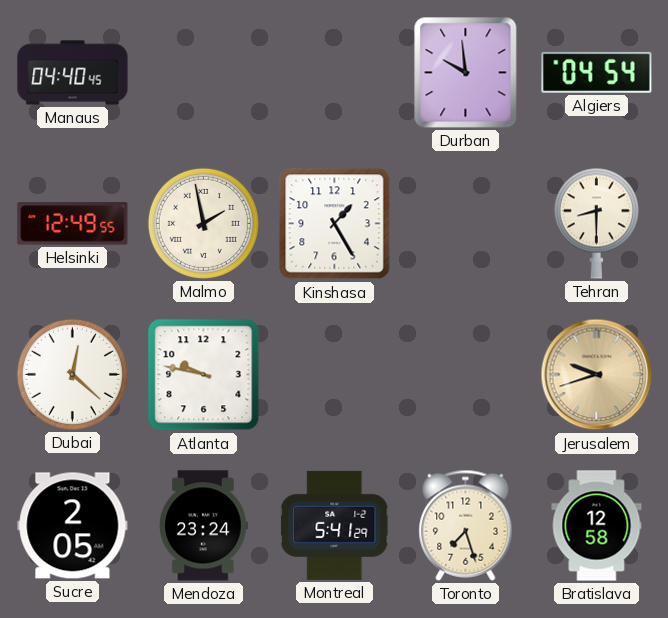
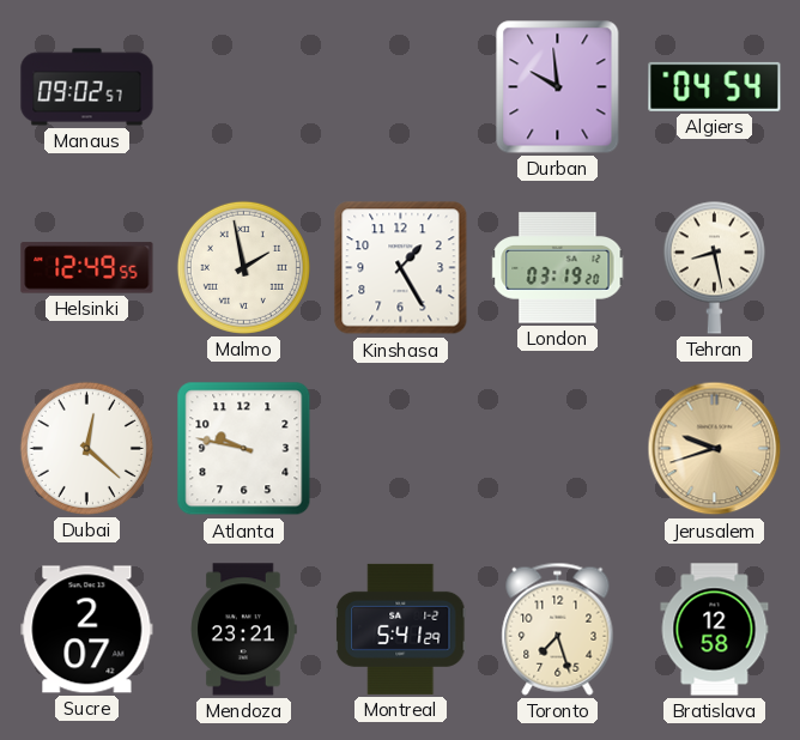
Manaus: 04:40 -> 09:02
London: none -> 03:19
Tehran: 8:30 -> 8:28
Sucre: 2:05 -> 2:07
Mendoza: 23:24 -> 23:21
